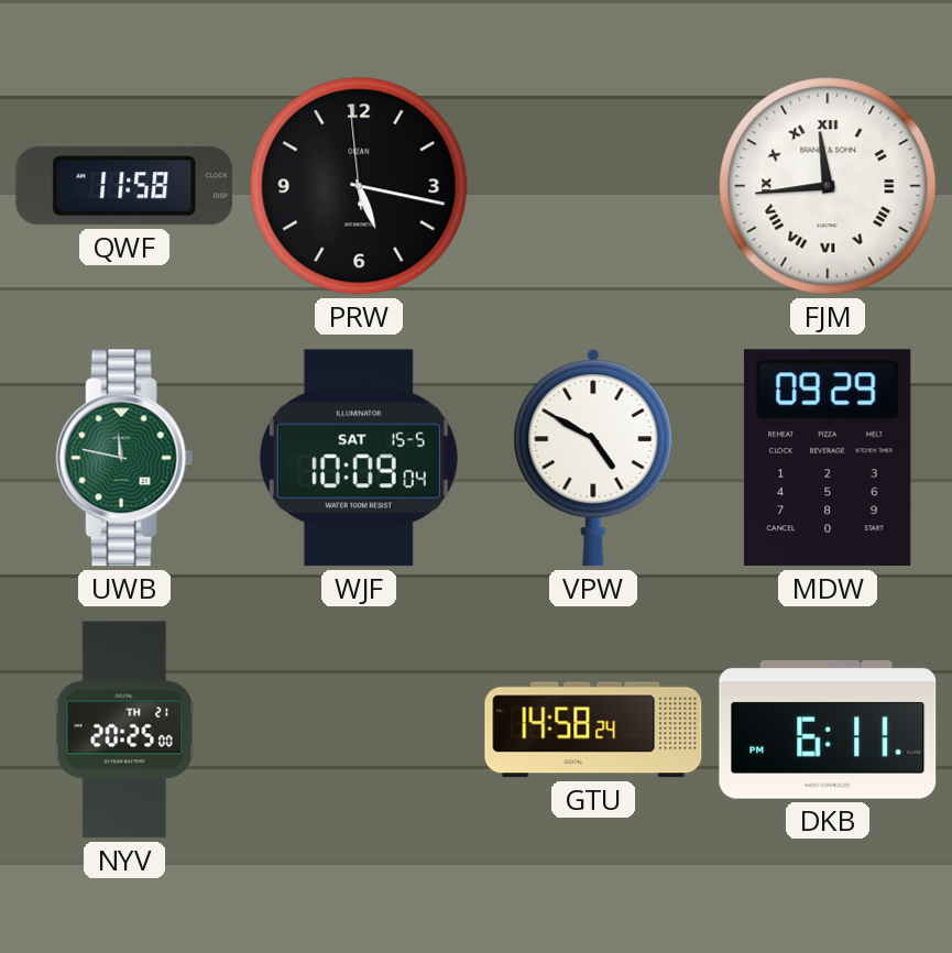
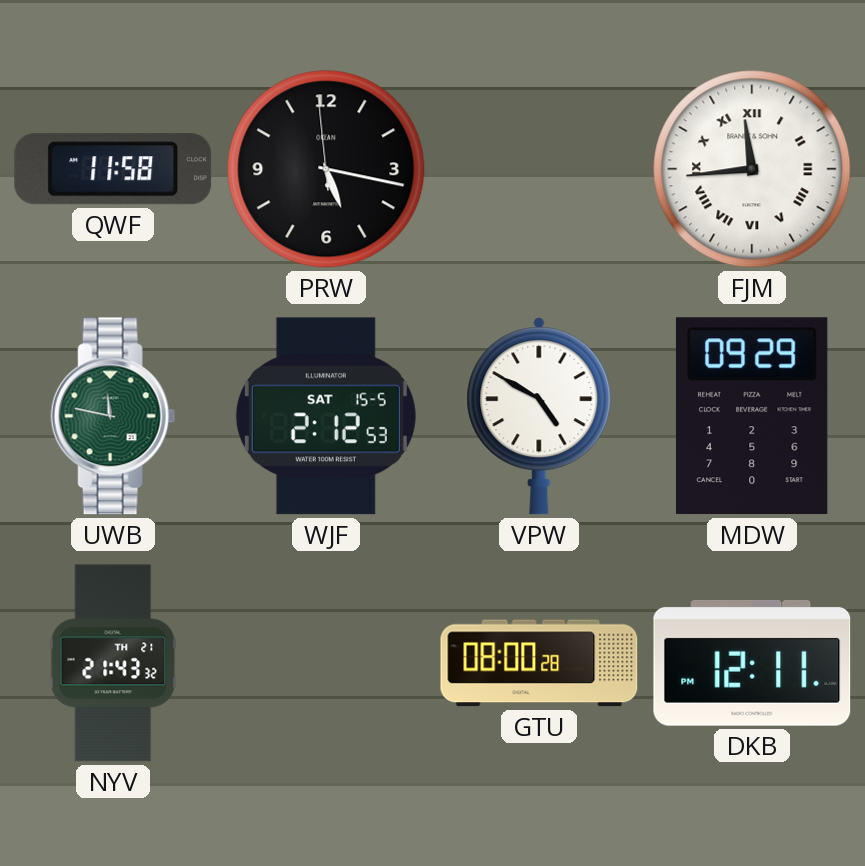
WJF: 10:09 -> 2:12
NYV: 20:25 -> 21:43
GTU: 14:58 -> 08:00
DKB: 6:11 -> 12:11
